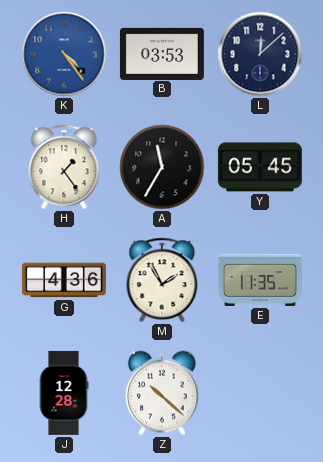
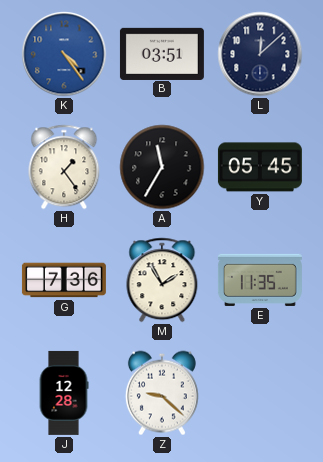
B: 03:53 -> 03:51
G: 4:36 -> 7:36
Z: 10:22 -> 9:22
